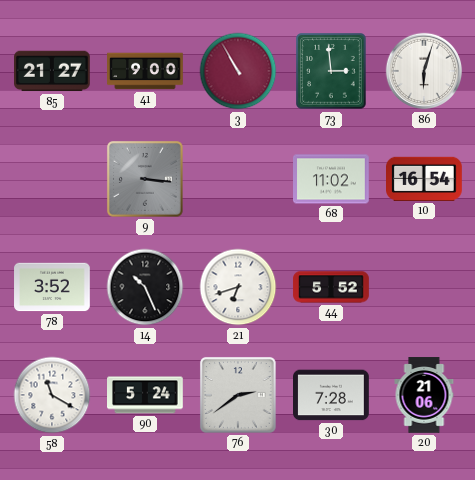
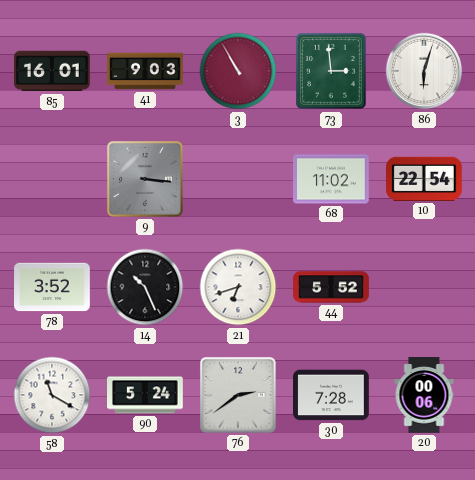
85: 21:27 -> 16:01
41: 9:00 -> 9:03
10: 16:54 -> 22:54
20: 21:06 -> 00:06
